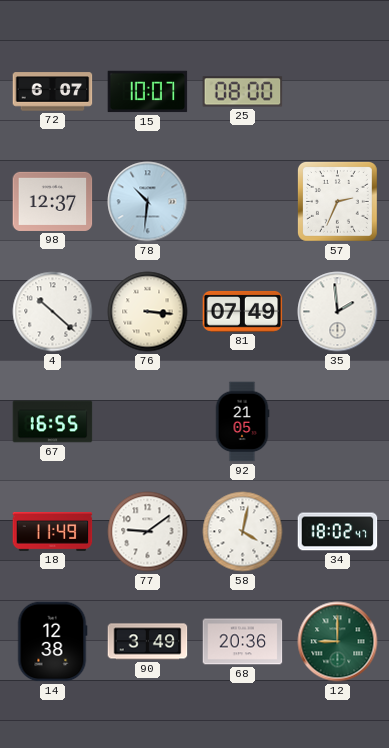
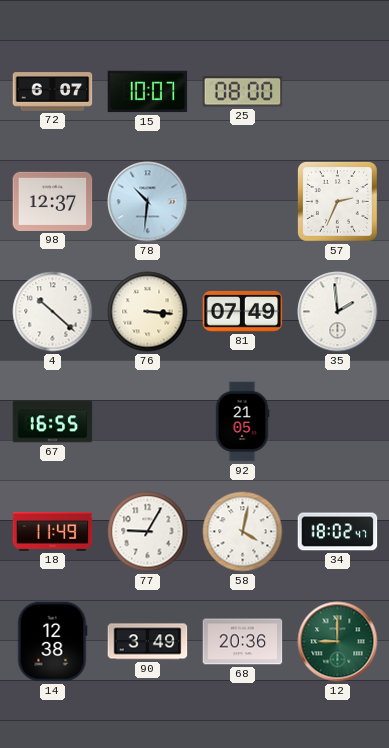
77: 9:09 -> 9:05
